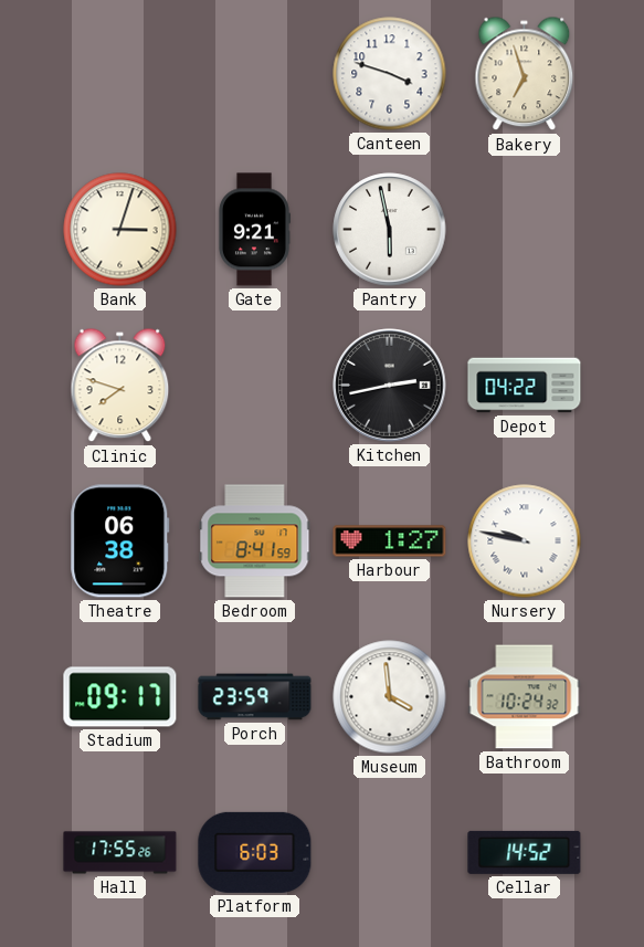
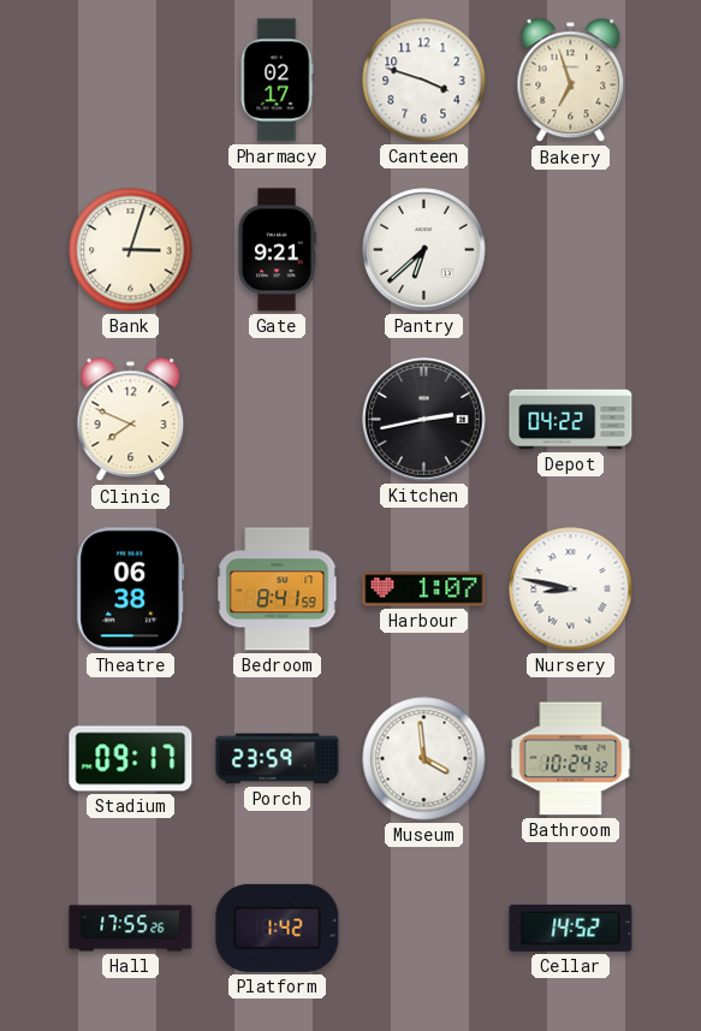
Pharmacy: none -> 02:17
Pantry: 5:58 -> 6:38
Clinic: 7:48 -> 7:49
Harbour: 1:27 -> 1:07
Nursery: 9:47 -> 8:47
Platform: 6:03 -> 1:42
